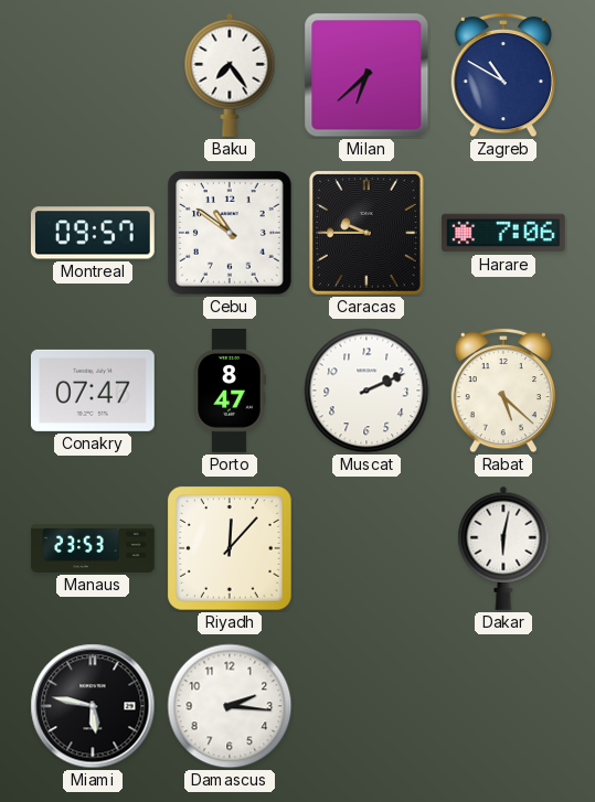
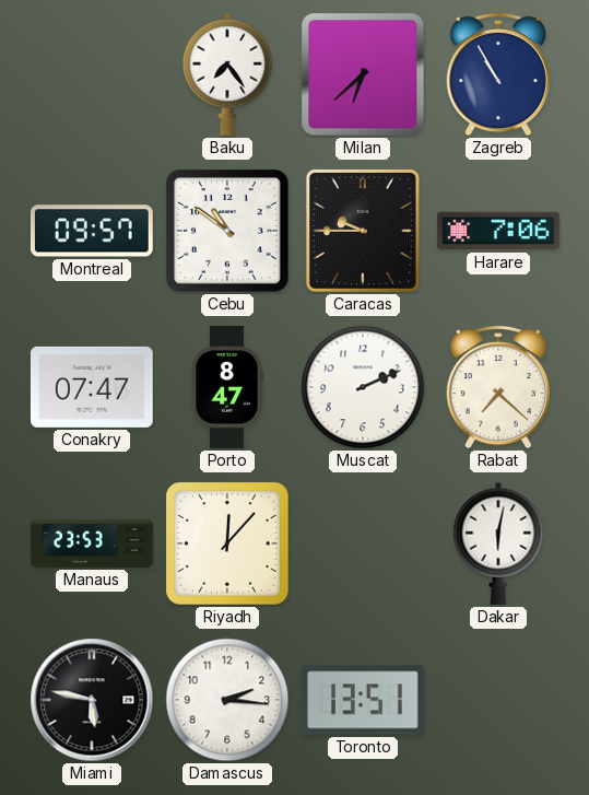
Zagreb: 10:50 -> 10:55
Rabat: 5:22 -> 7:22
Toronto: none -> 13:51
